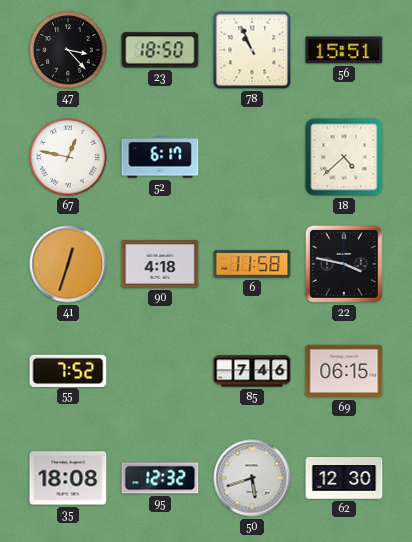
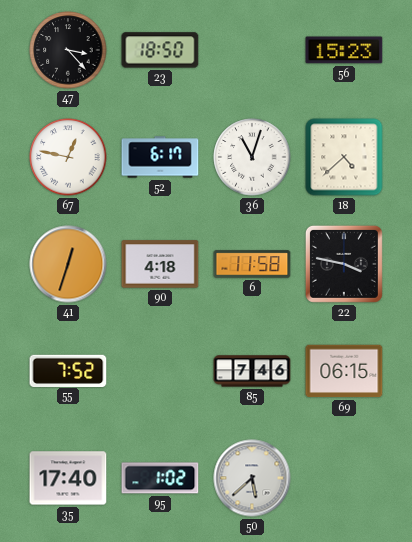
78: 10:56 -> none
56: 15:51 -> 15:23
36: none -> 11:03
35: 18:08 -> 17:40
95: 12:32 -> 1:02
50: 5:42 -> 5:38
62: 12:30 -> none
